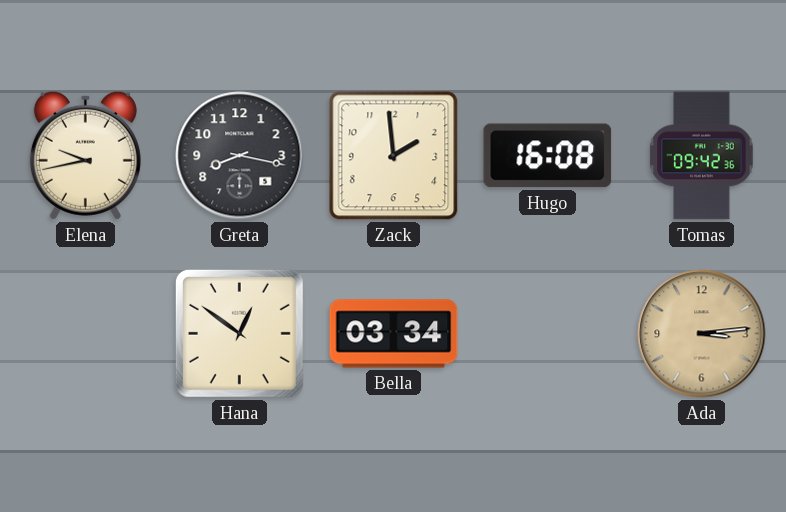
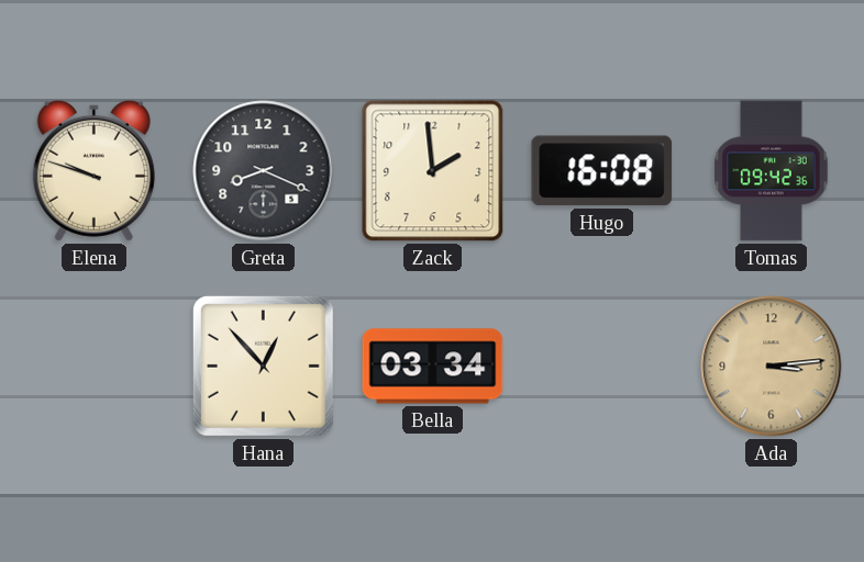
Elena: 9:43 -> 9:48
Greta: 8:17 -> 8:19
Hana: 12:51 -> 12:53
